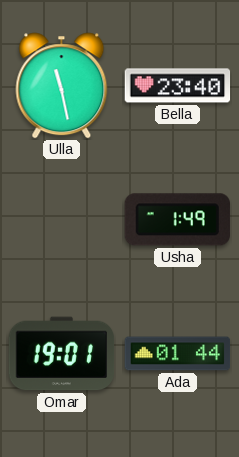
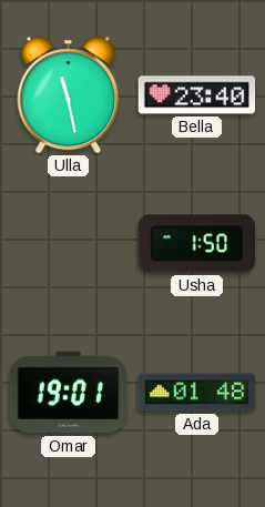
Usha: 1:49 -> 1:50
Ada: 01:44 -> 01:48
